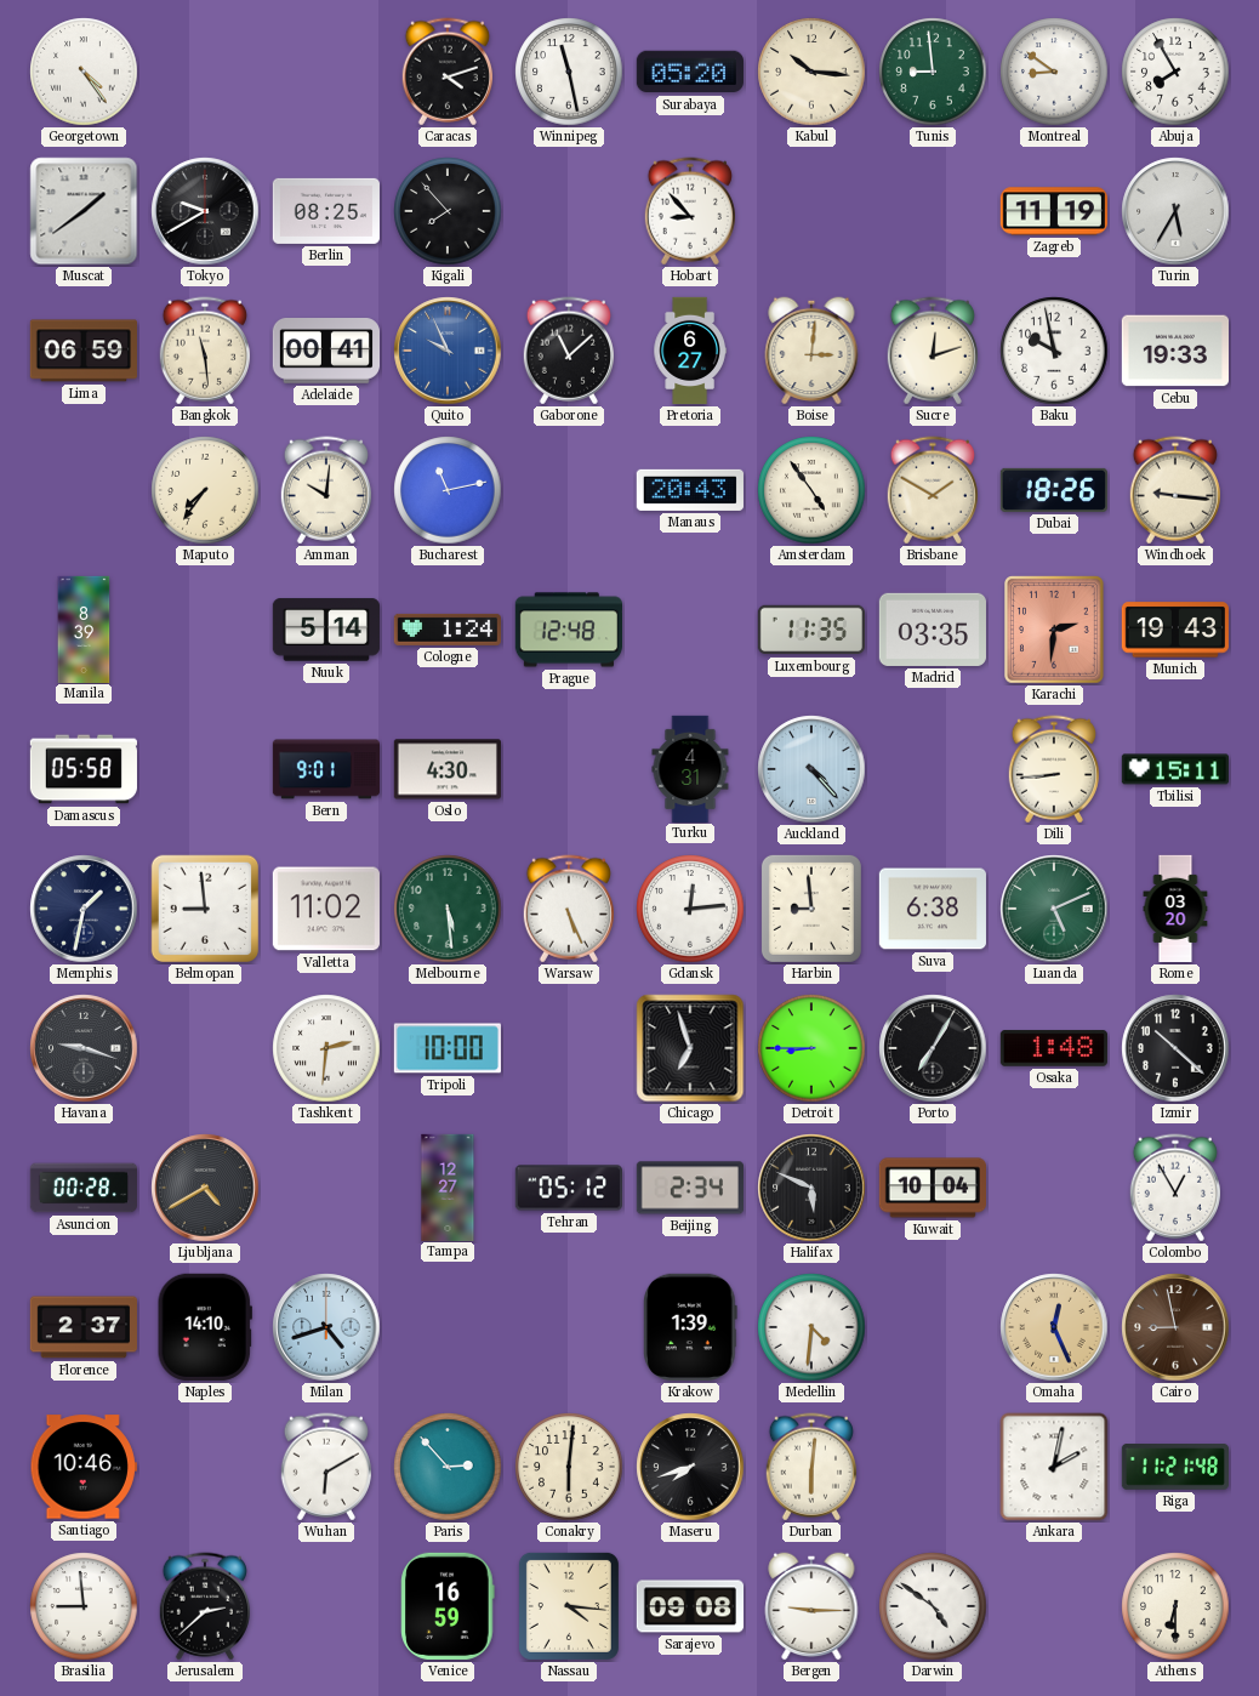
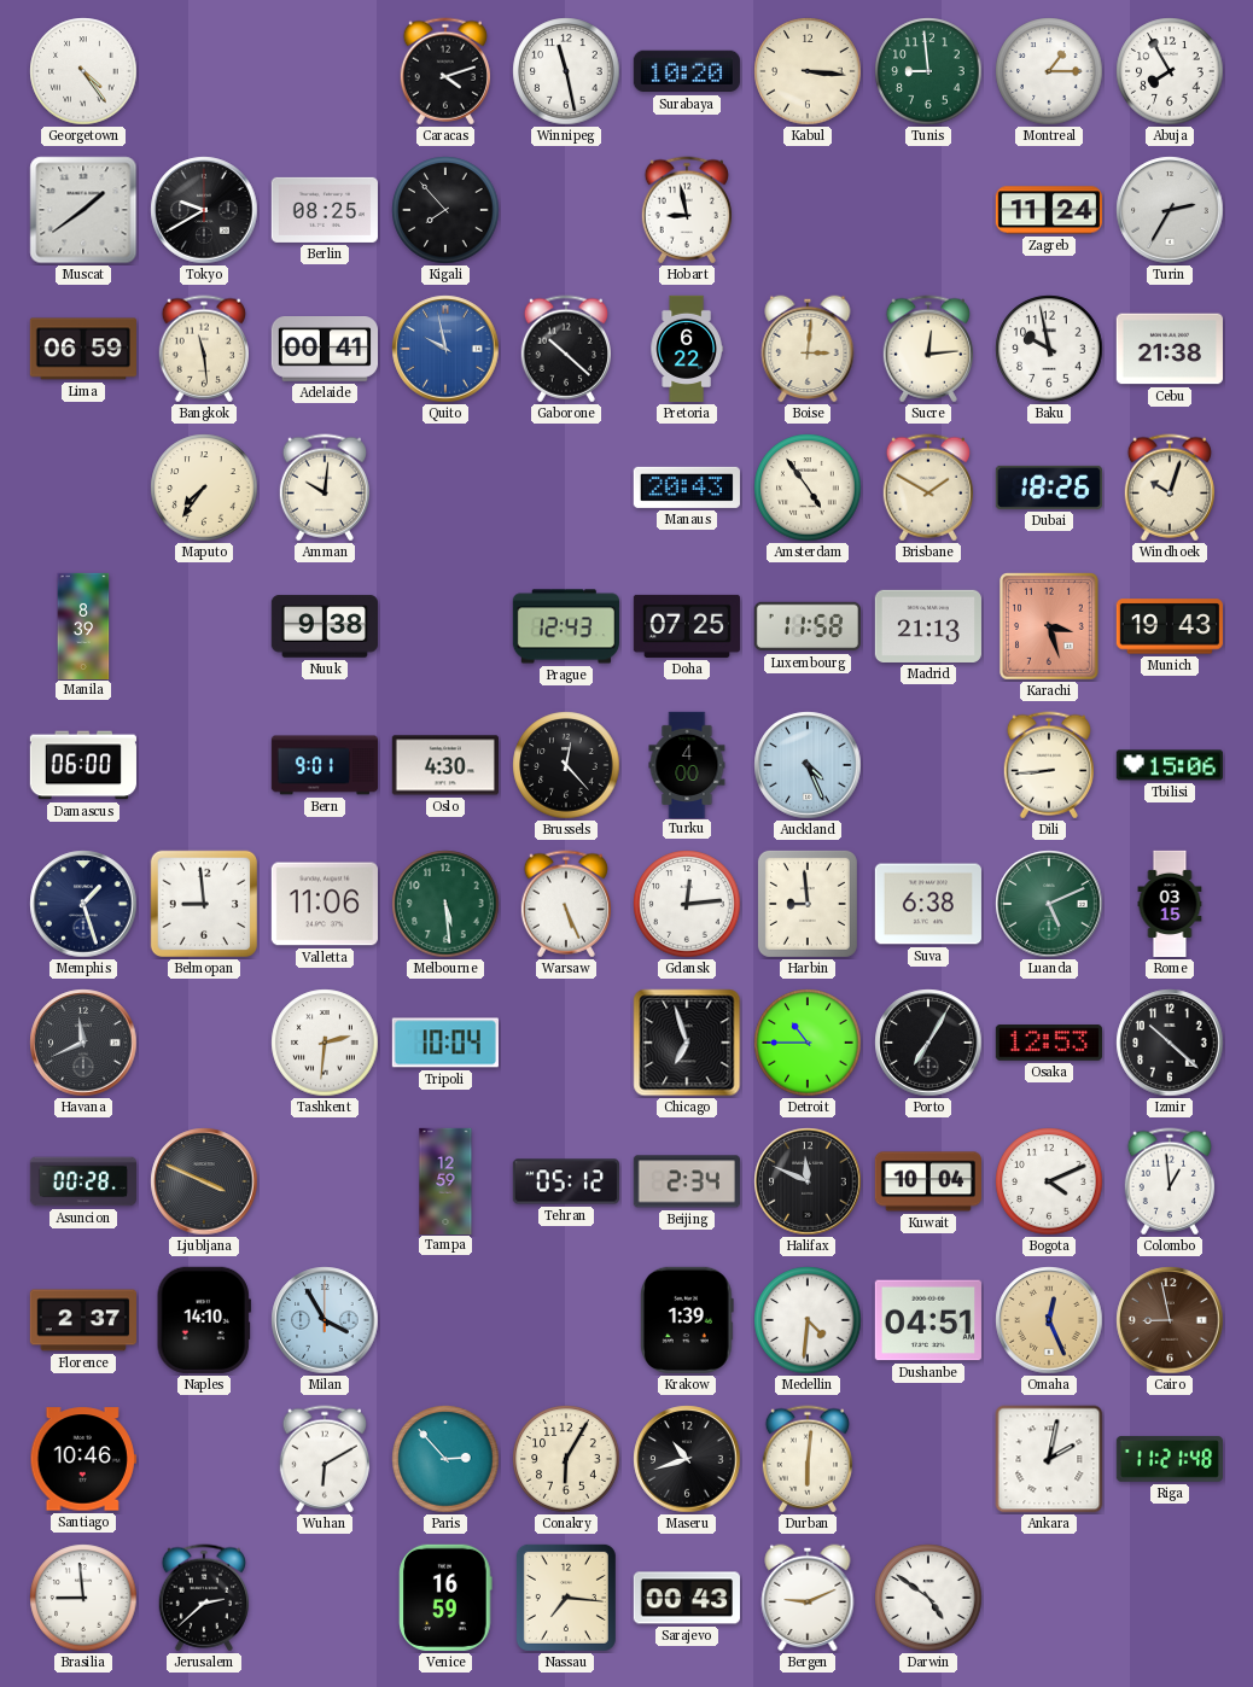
Surabaya: 05:20 -> 10:20
Kabul: 10:16 -> 3:16
Montreal: 8:51 -> 1:15
Hobart: 8:53 -> 8:58
Zagreb: 11:19 -> 11:24
Turin: 5:35 -> 2:35
Quito: 9:56 -> 9:58
Gaborone: 11:08 -> 10:22
Pretoria: 6:27 -> 6:22
Sucre: 12:12 -> 12:14
Cebu: 19:33 -> 21:38
Bucharest: 11:13 -> none
Windhoek: 9:16 -> 10:03
Nuuk: 5:14 -> 9:38
Cologne: 1:24 -> none
Prague: 12:48 -> 12:43
Doha: none -> 07:25
Luxembourg: 11:35 -> 11:58
Madrid: 03:35 -> 21:13
Karachi: 2:31 -> 3:27
Damascus: 05:58 -> 06:00
Brussels: none -> 12:23
Turku: 4:31 -> 4:00
Auckland: 4:23 -> 4:26
Tbilisi: 15:11 -> 15:06
Memphis: 1:32 -> 1:27
Valletta: 11:02 -> 11:06
Rome: 03:20 -> 03:15
Havana: 9:18 -> 11:41
Tripoli: 10:00 -> 10:04
Detroit: 8:45 -> 10:45
Osaka: 1:48 -> 12:53
Ljubljana: 4:40 -> 3:49
Tampa: 12:27 -> 12:59
Halifax: 5:49 -> 11:49
Bogota: none -> 4:11
Colombo: 12:55 -> 12:59
Milan: 4:42 -> 3:55
Dushanbe: none -> 04:51
Conakry: 6:01 -> 6:05
Maseru: 7:42 -> 10:42
Nassau: 4:16 -> 7:16
Sarajevo: 09:08 -> 00:43
Bergen: 9:15 -> 9:11
Athens: 6:30 -> none
